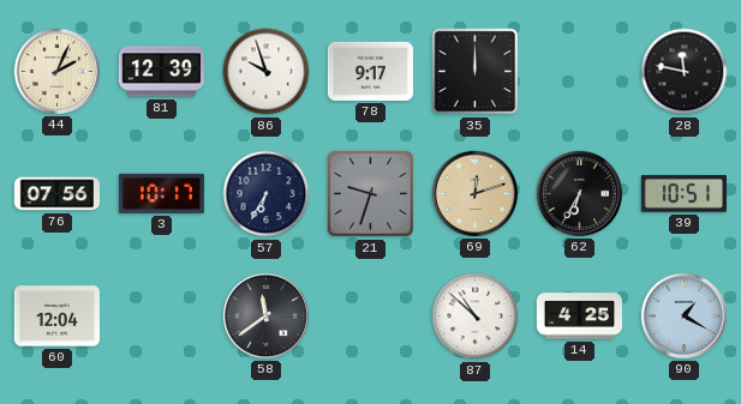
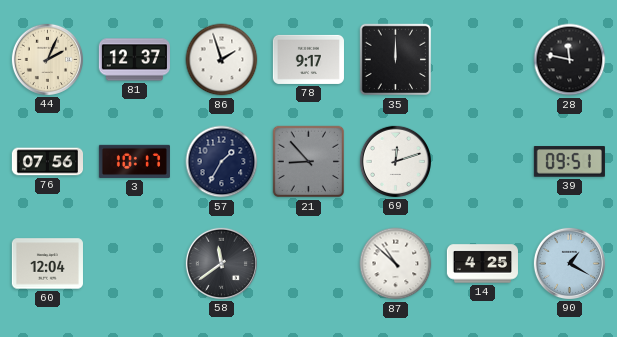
81: 12:39 -> 12:37
86: 9:57 -> 1:57
57: 6:35 -> 1:35
21: 9:33 -> 8:53
69 dial: champagne -> white
62: 6:35 -> none
39: 10:51 -> 09:51
